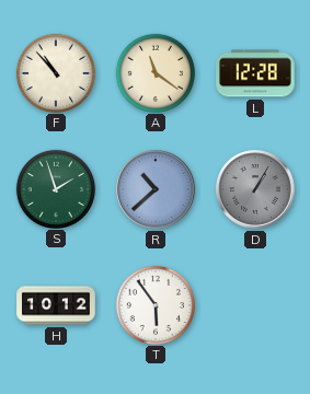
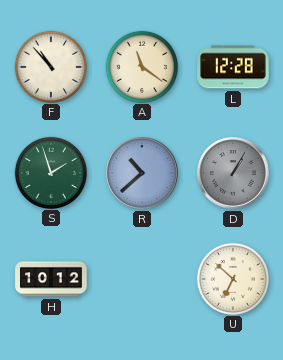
T: 5:54 -> none
U: none -> 6:52
